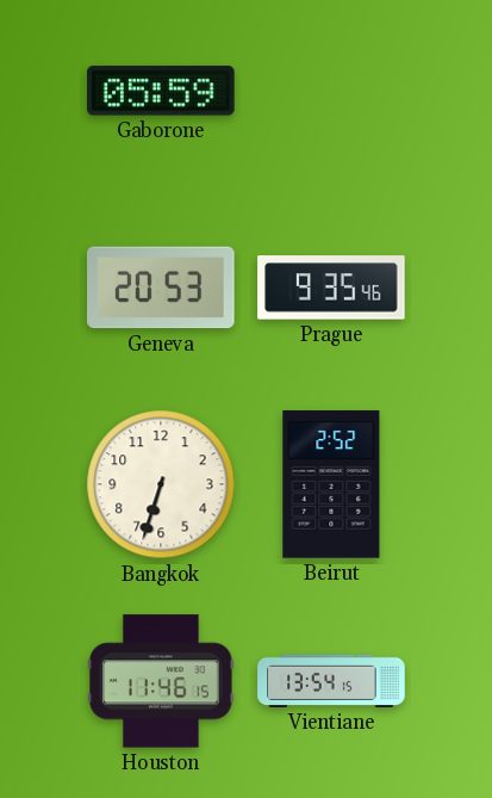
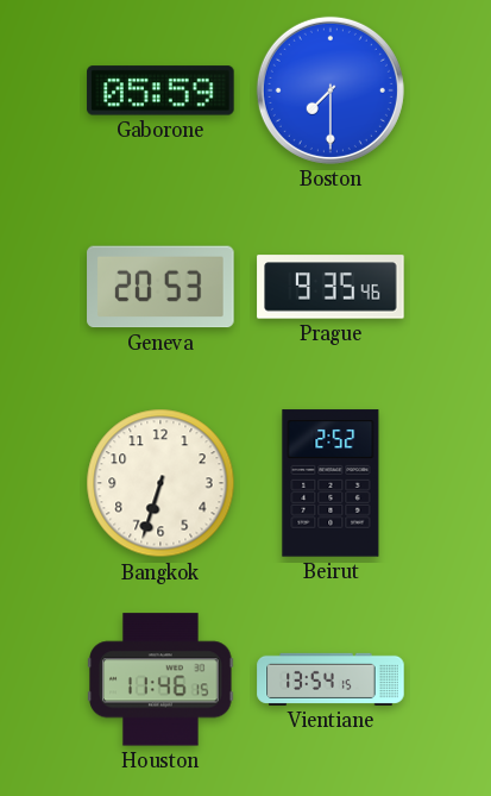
Boston: none -> 7:30
